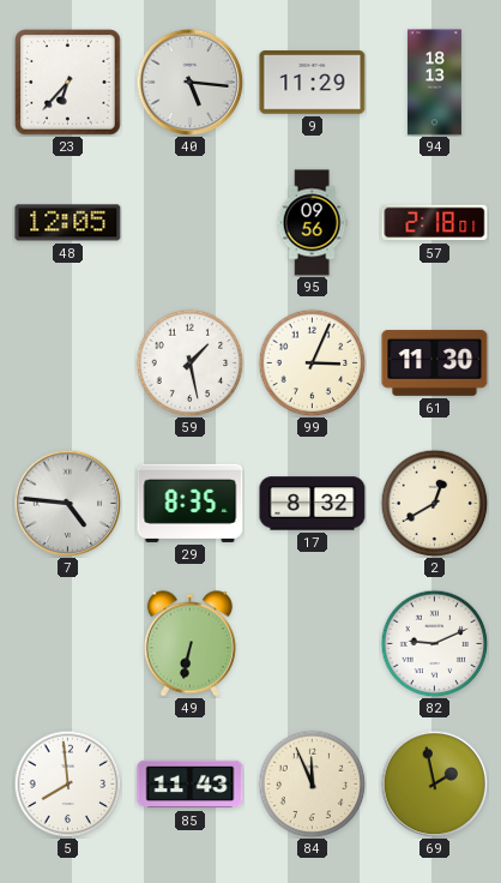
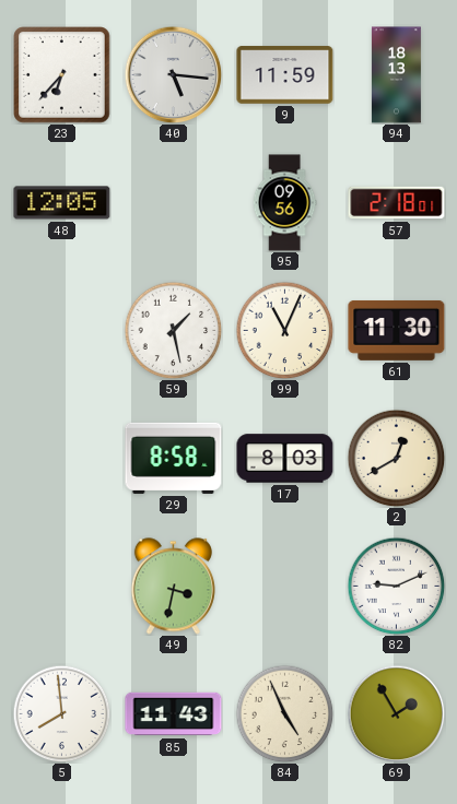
9: 11:29 -> 11:59
99: 3:04 -> 11:04
7: 4:46 -> none
29: 8:35 -> 8:58
17: 8:32 -> 8:03
49: 6:32 -> 3:32
84: 11:56 -> 4:56
69: 1:58 -> 1:55
